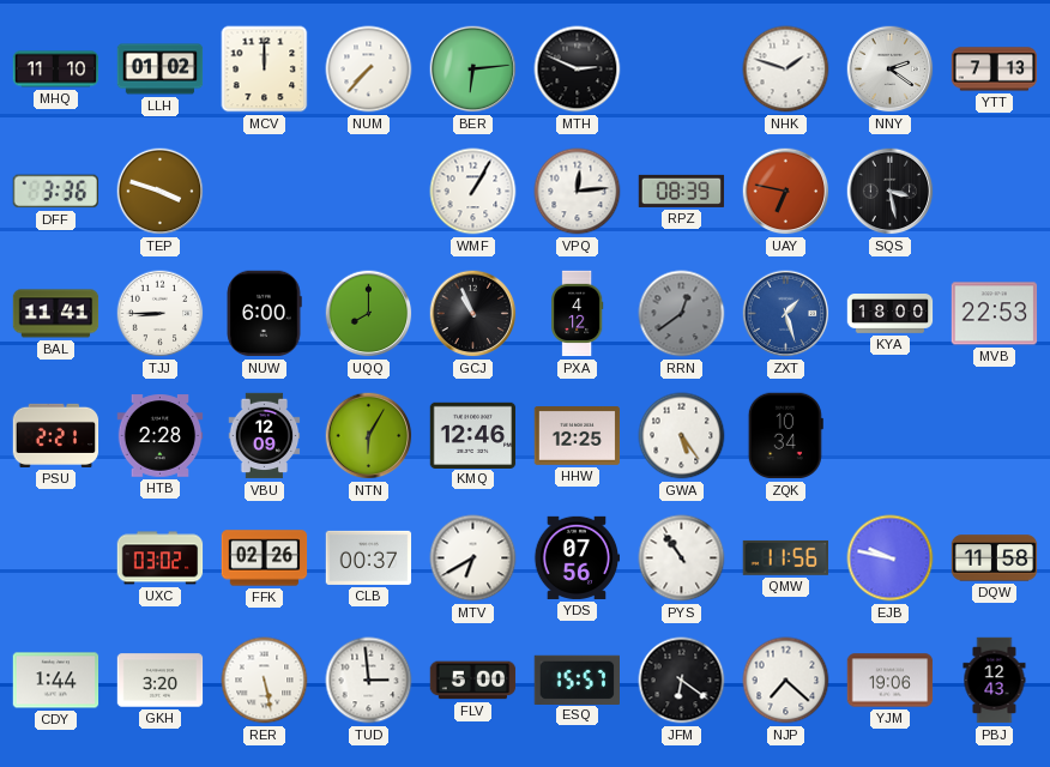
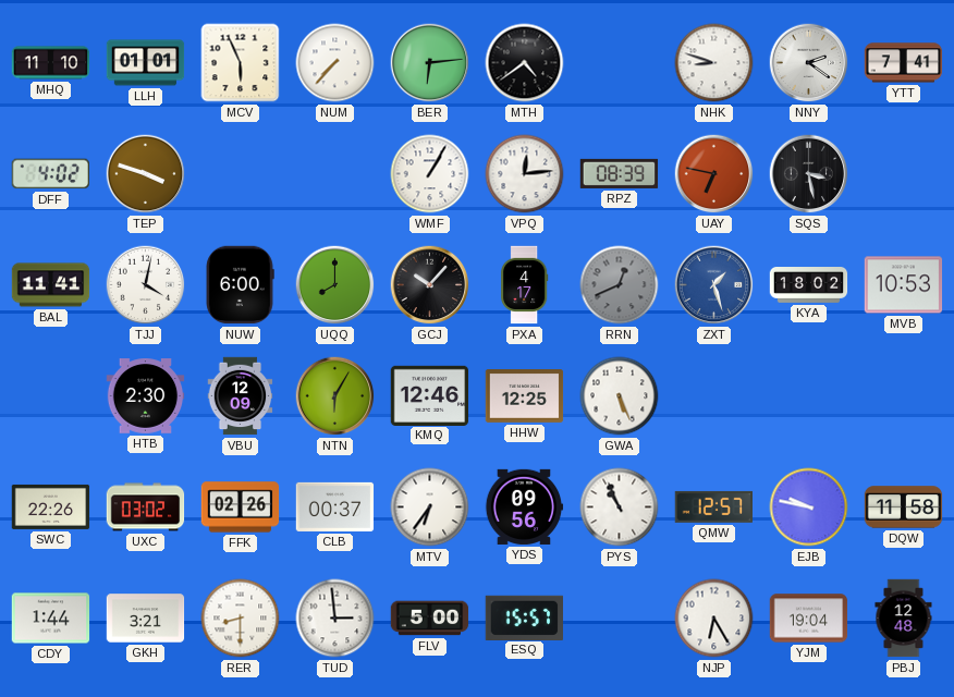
LLH: 01:02 -> 01:01
MCV: 12:00 -> 5:56
MTH: 2:49 -> 4:39
NHK: 1:48 -> 8:48
YTT: 7:13 -> 7:41
DFF: 3:36 -> 4:02
TJJ: 8:45 -> 4:02
GCJ: 10:56 -> 10:07
PXA: 4:12 -> 4:17
RRN: 12:39 -> 12:41
KYA: 18:00 -> 18:02
MVB: 22:53 -> 10:53
PSU: 2:21 -> none
HTB: 2:28 -> 2:30
GWA: 5:24 -> 5:26
ZQK: 10:34 -> none
SWC: none -> 22:26
MTV: 6:40 -> 6:36
YDS: 07:56 -> 09:56
PYS: 10:54 -> 10:56
QMW: 11:56 -> 12:57
GKH: 3:20 -> 3:21
RER: 5:28 -> 8:30
JFM: 6:21 -> none
NJP: 7:22 -> 6:25
YJM: 19:06 -> 19:04
PBJ: 12:43 -> 12:48
